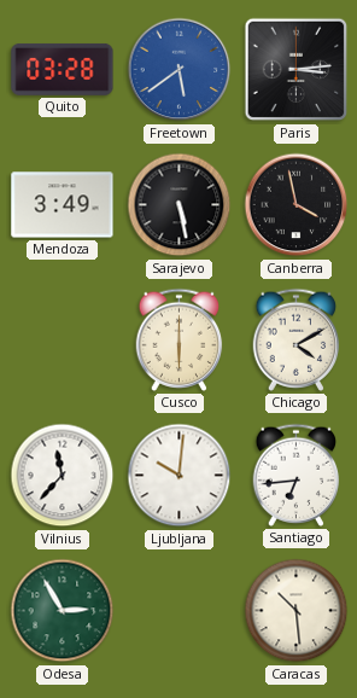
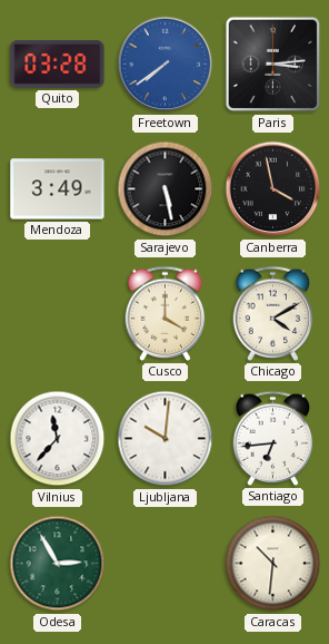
Freetown: 5:39 -> 7:39
Cusco: 6:00 -> 4:00
Caracas: 10:29 -> 10:31
